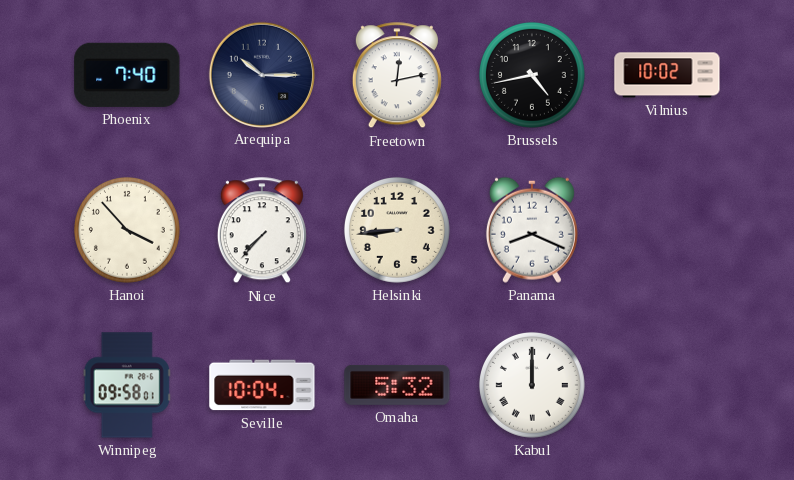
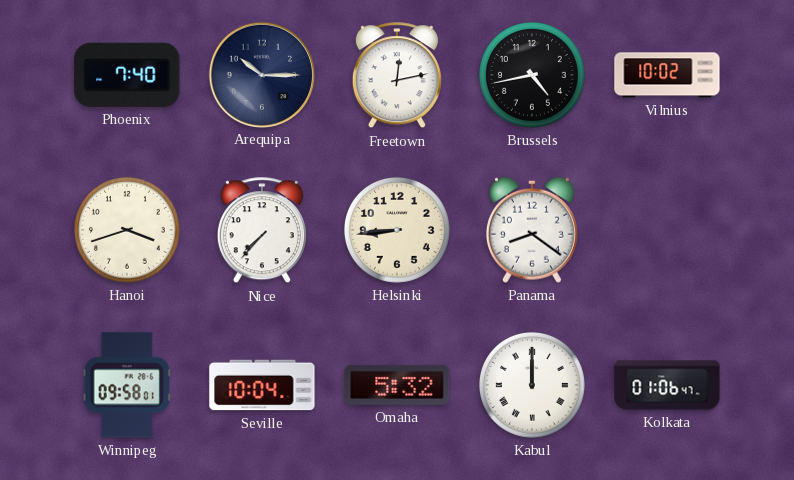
Hanoi: 3:53 -> 3:42
Panama: 8:19 -> 8:21
Kolkata: none -> 01:06
